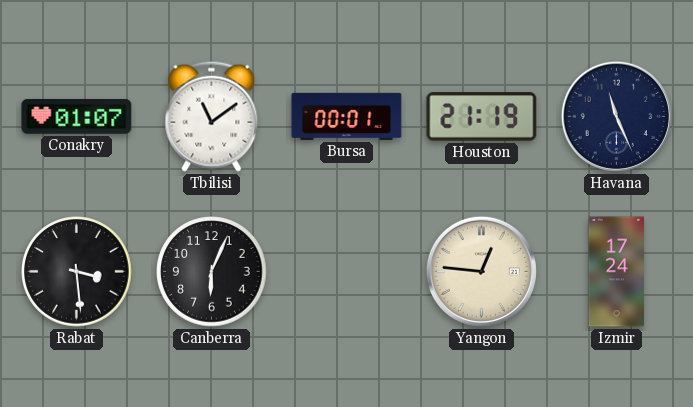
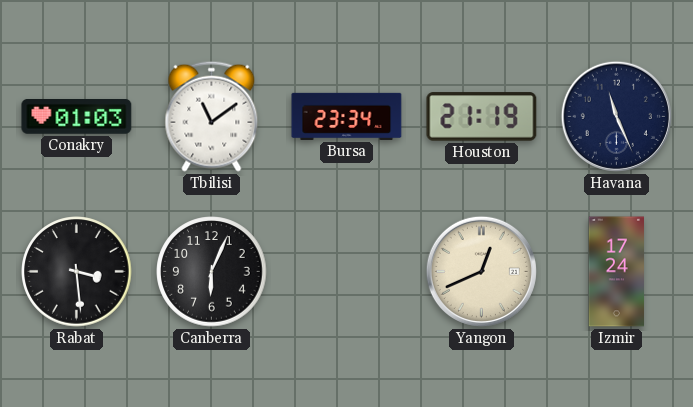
Conakry: 01:07 -> 01:03
Bursa: 00:01 -> 23:34
Yangon: 12:46 -> 12:41
